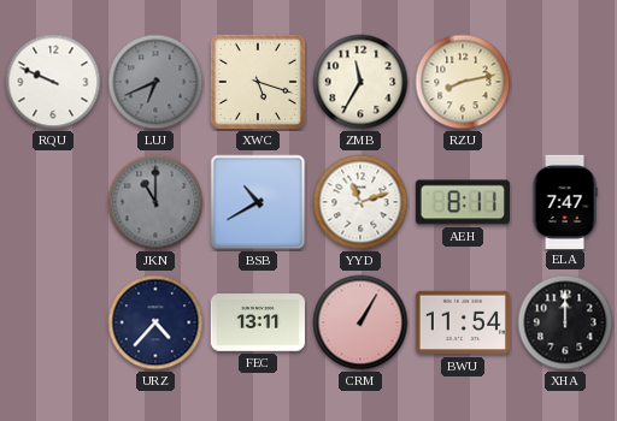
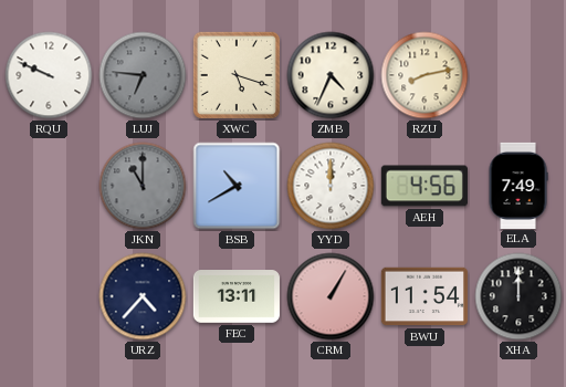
LUJ: 6:41 -> 6:46
ZMB: 11:35 -> 4:34
YYD: 11:12 -> 12:00
AEH: 8:11 -> 4:56
ELA: 7:47 -> 7:49
